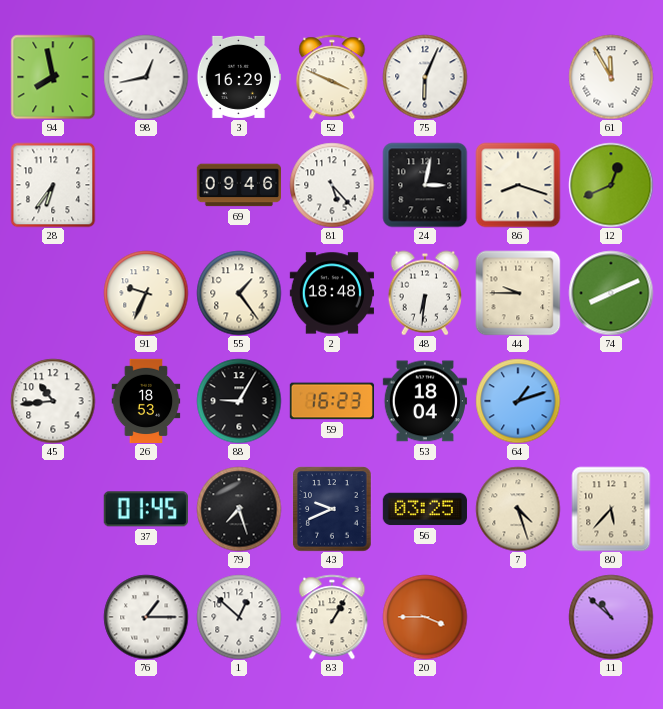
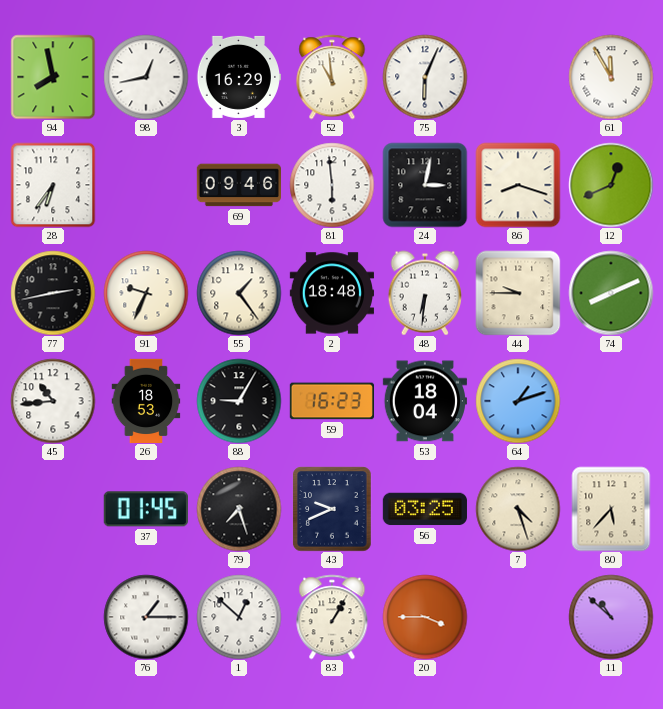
52: 3:49 -> 10:59
81: 5:23 -> 5:59
77: none -> 2:43
